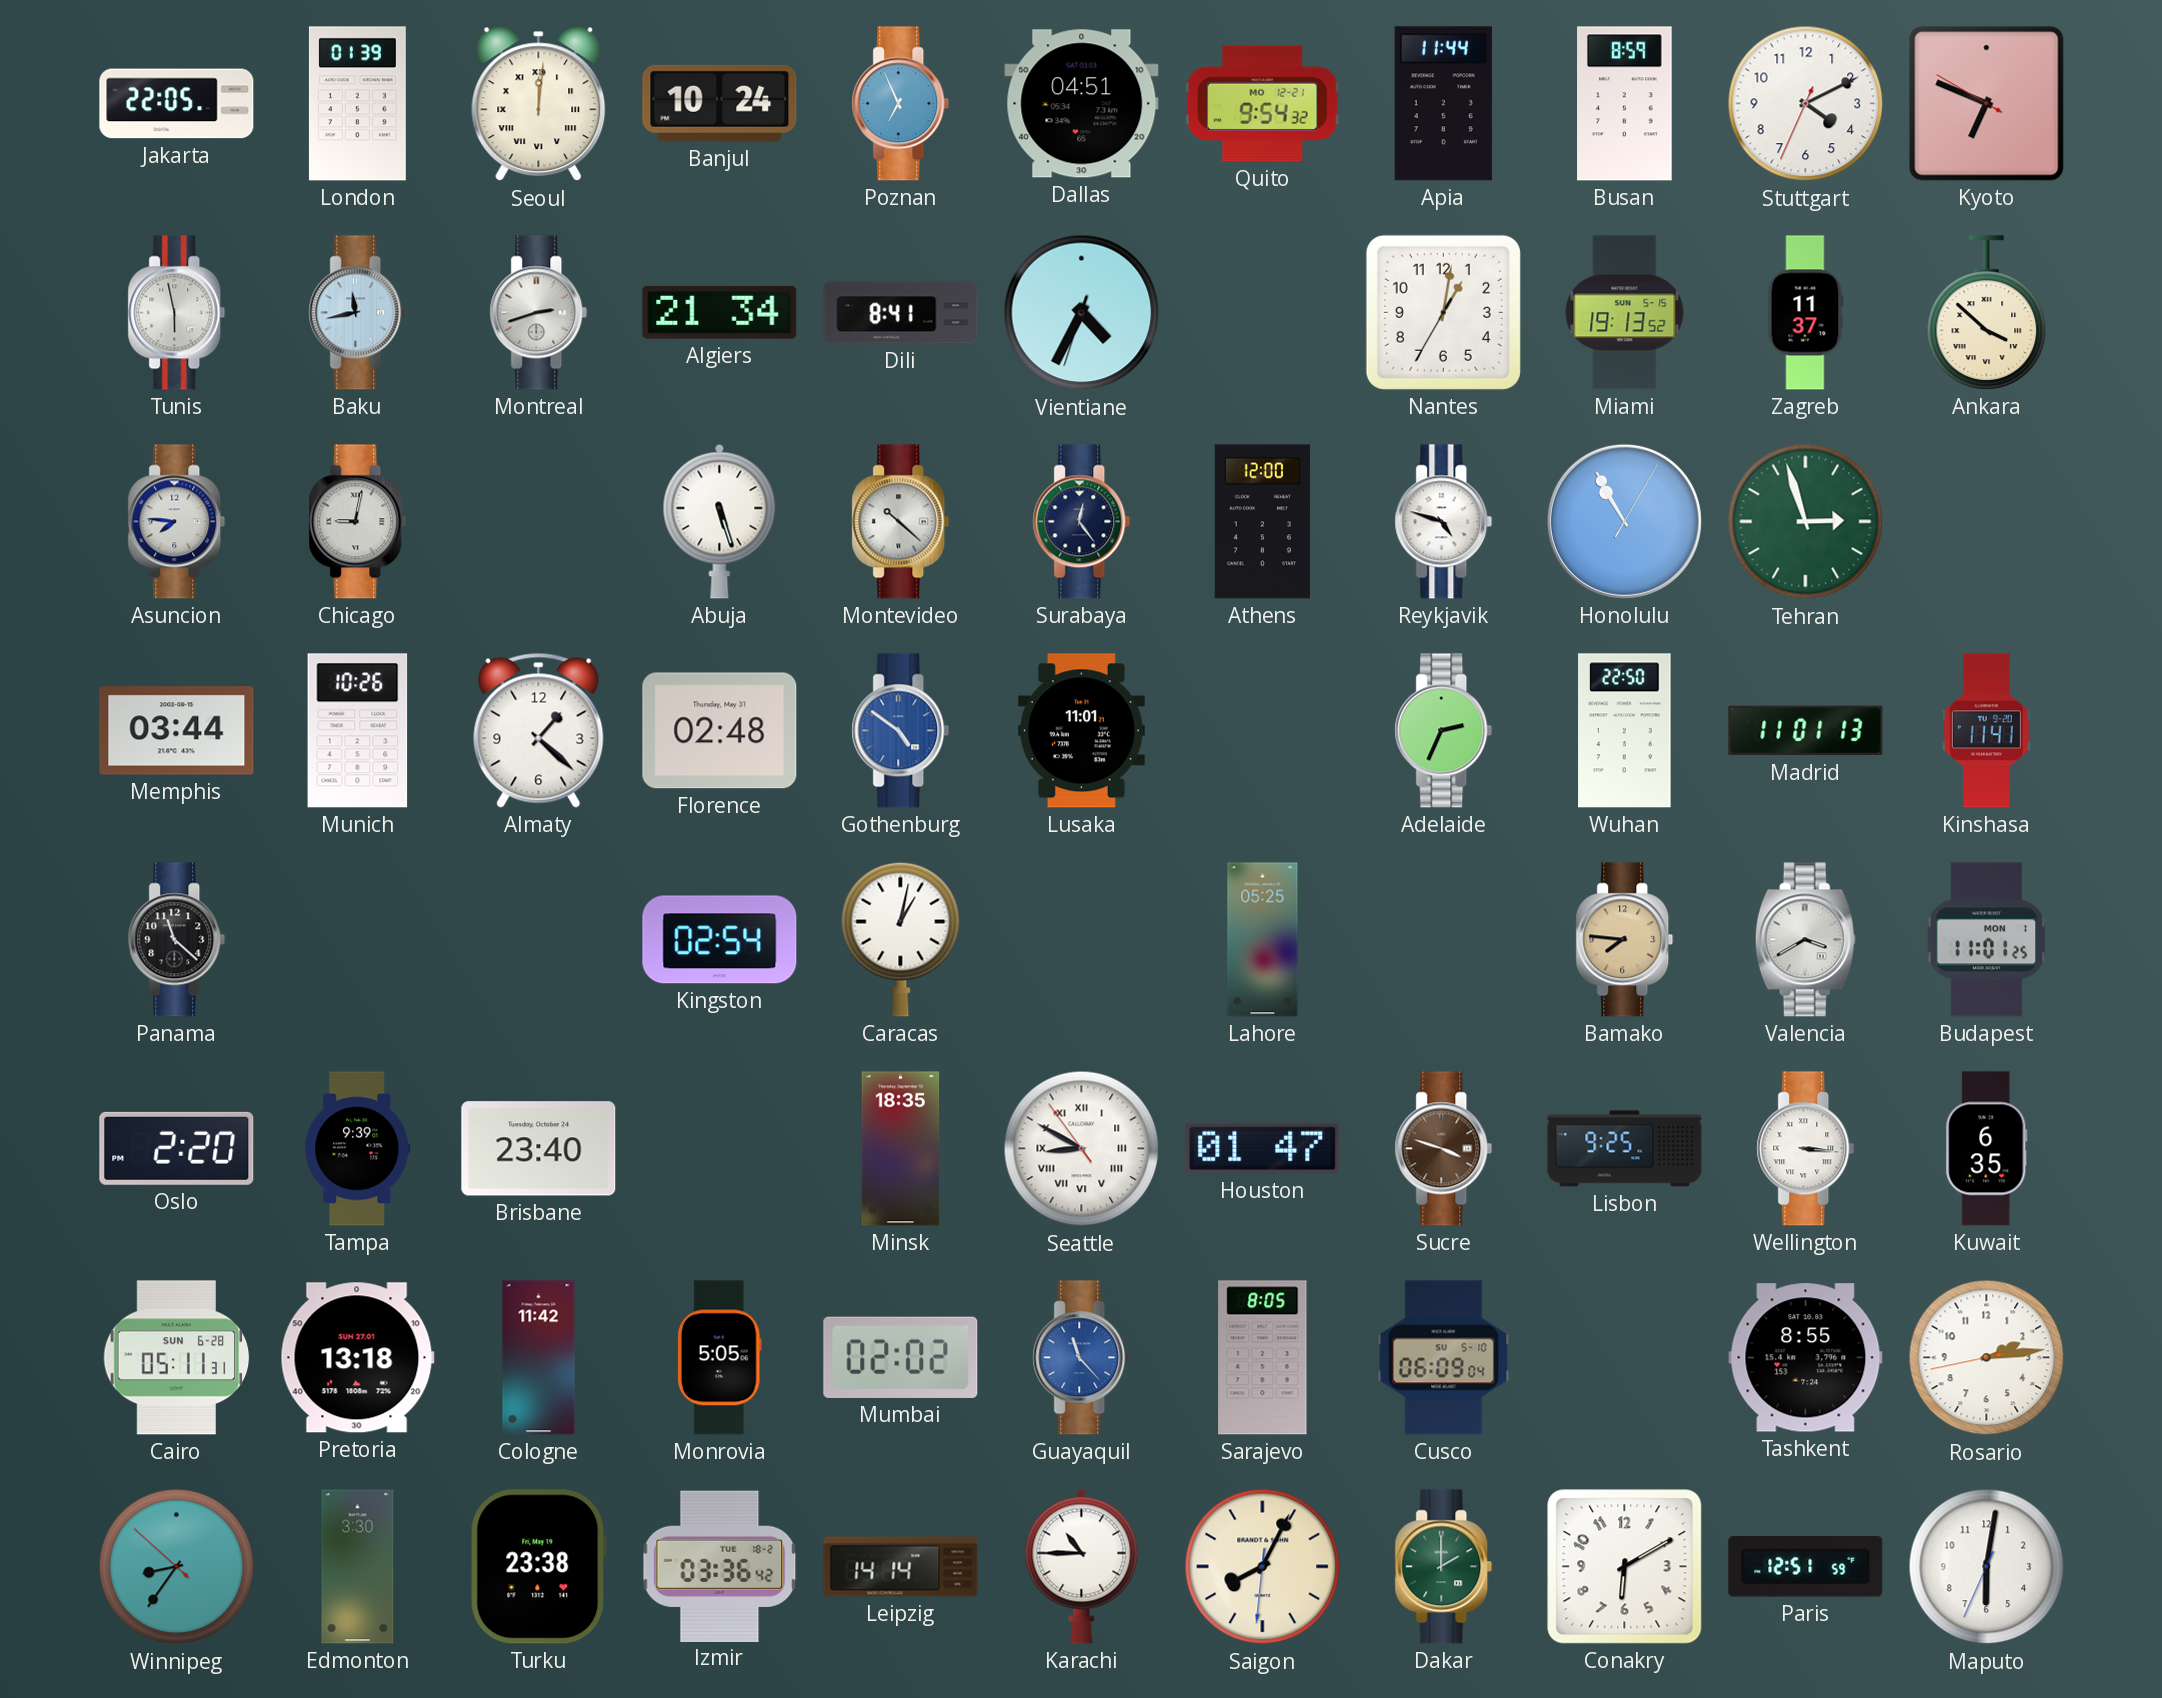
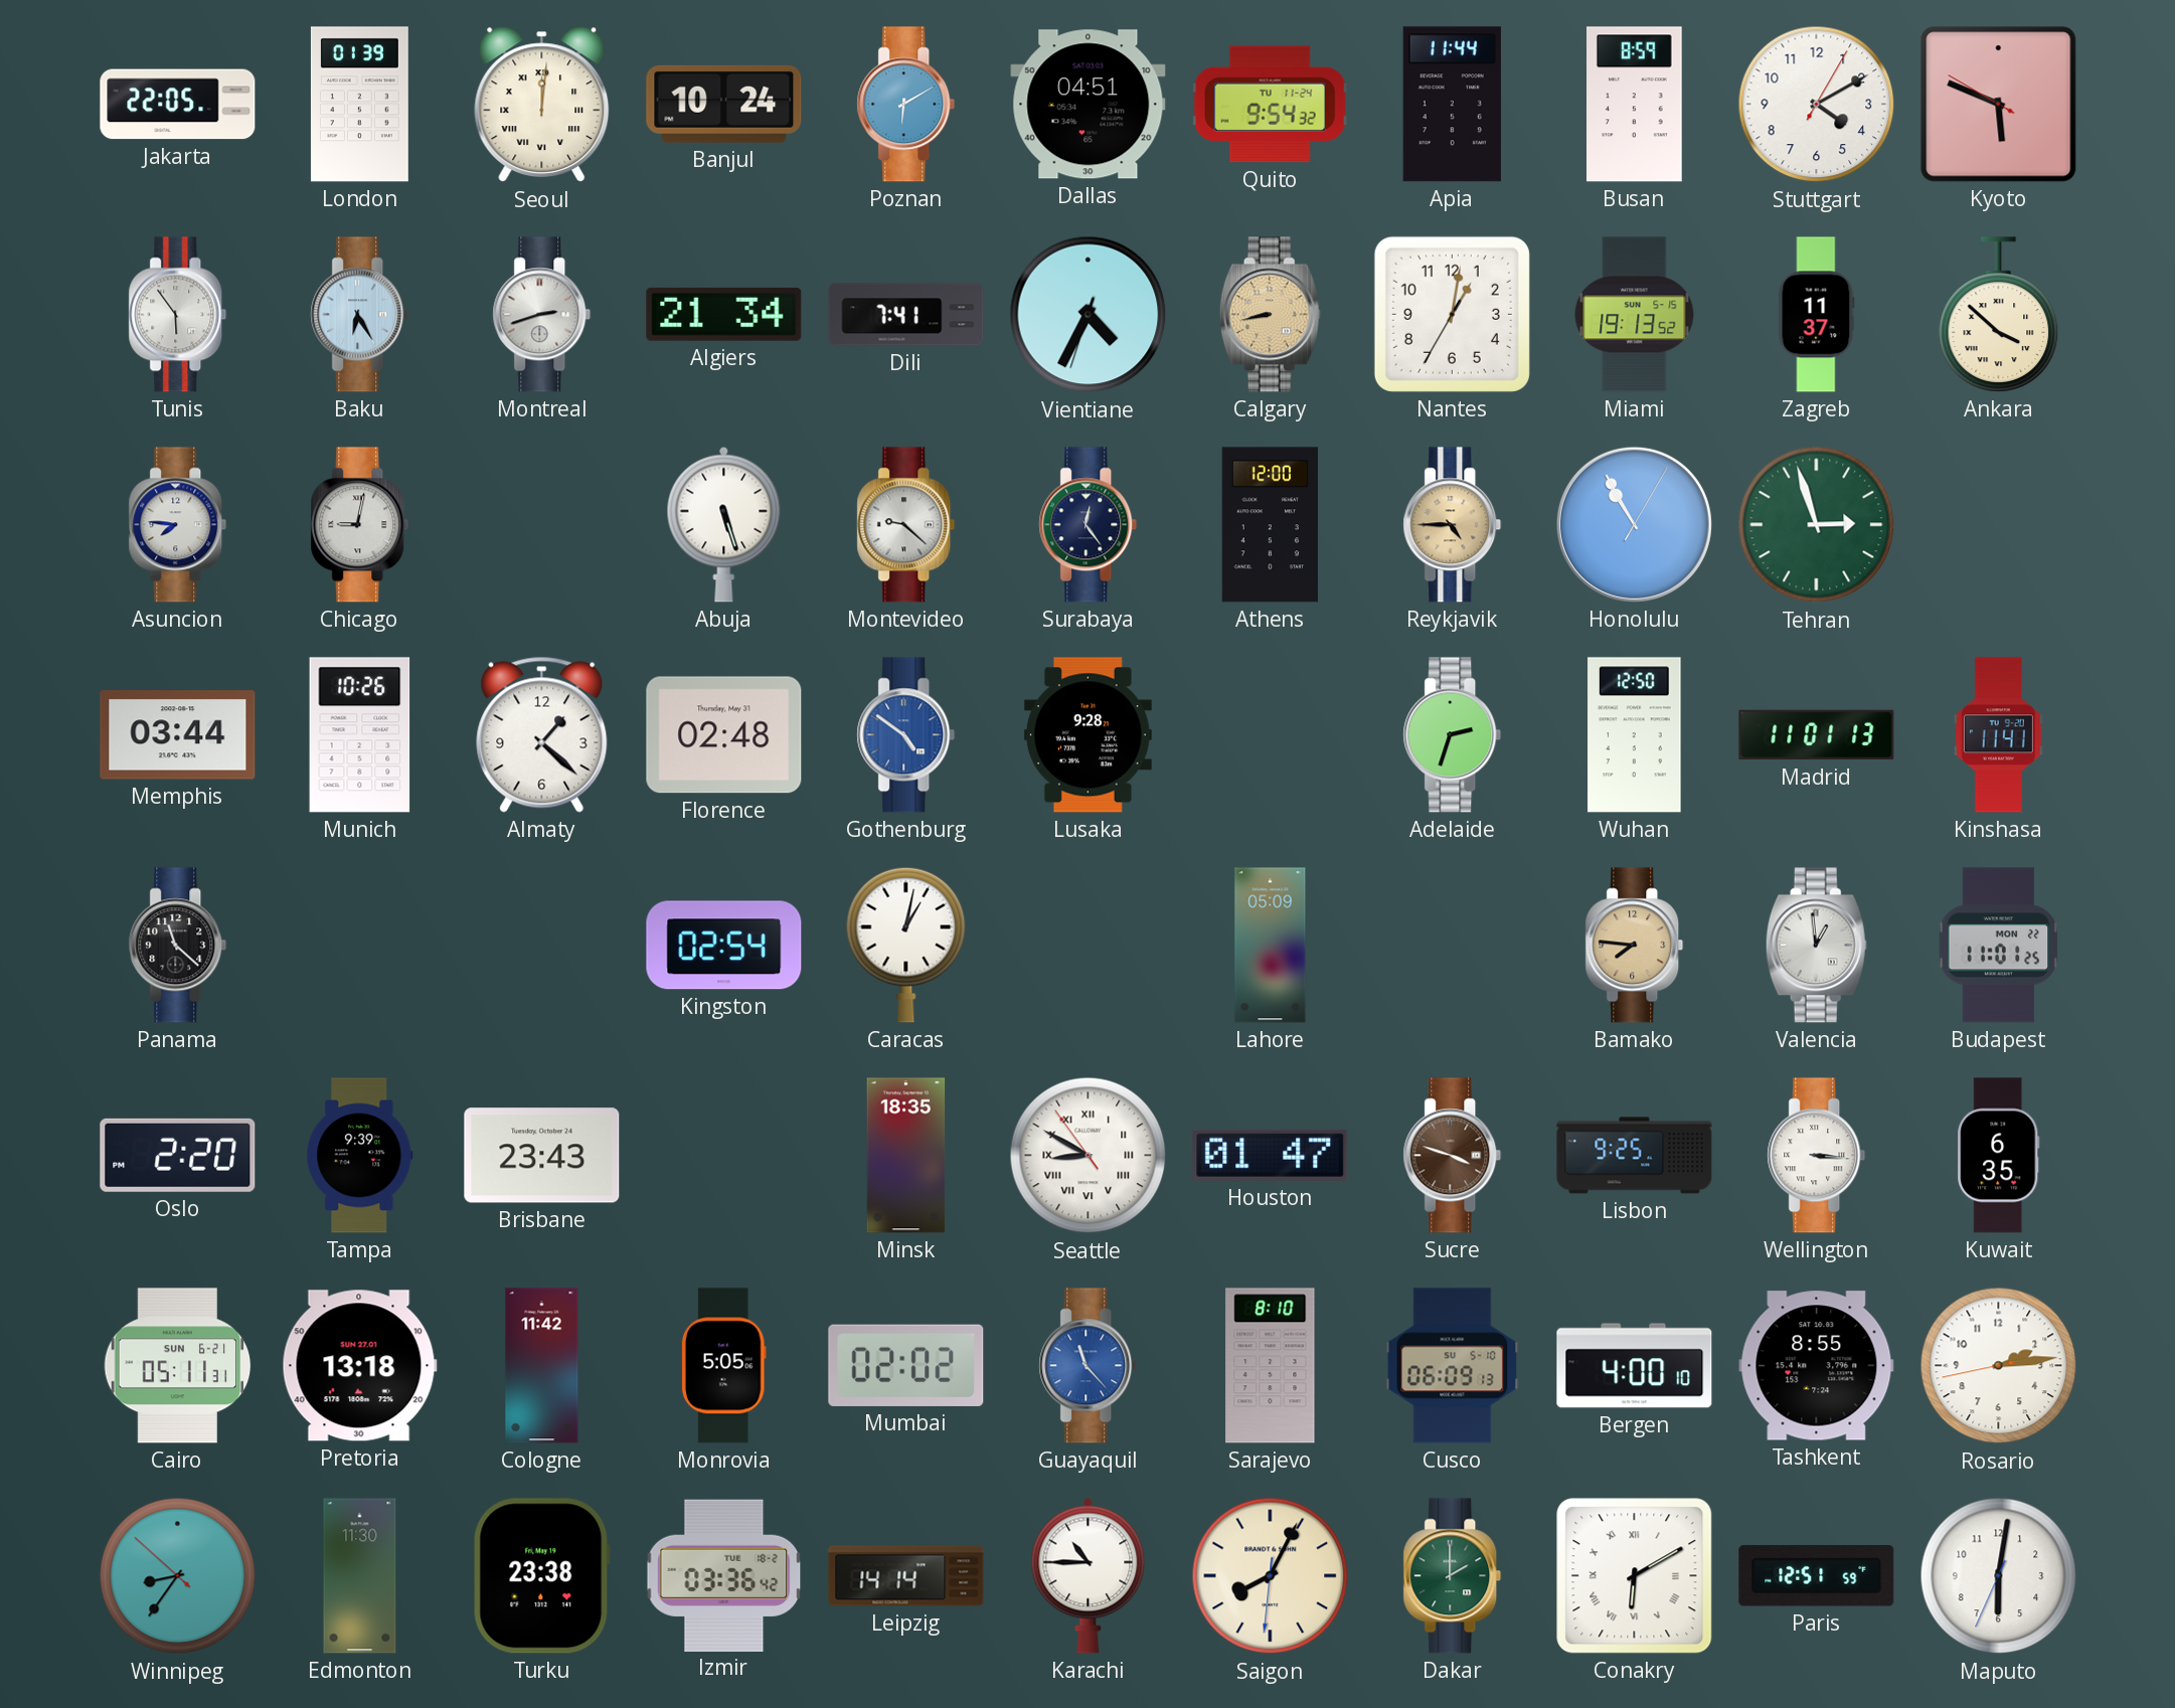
Poznan: 6:56 -> 6:10
Quito date: MO 12-21 -> TU 11-24
Stuttgart: 4:10:34 -> 4:10:05
Kyoto: 6:48 -> 5:48
Tunis: 5:58 -> 5:54
Baku: 11:43 -> 6:25
Dili: 8:41 -> 7:41
Calgary: none -> 8:43
Montevideo: 10:22 -> 9:22
Reykjavik: 4:48 -> 4:45
Reykjavik dial: white -> champagne
Lusaka: 11:01 -> 9:28
Adelaide: 2:34 -> 2:33
Wuhan: 22:50 -> 12:50
Lahore: 05:25 -> 05:09
Valencia: 3:40 -> 12:59
Budapest date: MON 1 -> MON 22
Brisbane: 23:40 -> 23:43
Cairo date: SUN 6-28 -> SUN 6-21
Sarajevo: 8:05 -> 8:10
Cusco: 06:09:04 -> 06:09:13
Bergen: none -> 4:00
Edmonton: 3:30 -> 11:30
Conakry numerals: Arabic -> Roman
